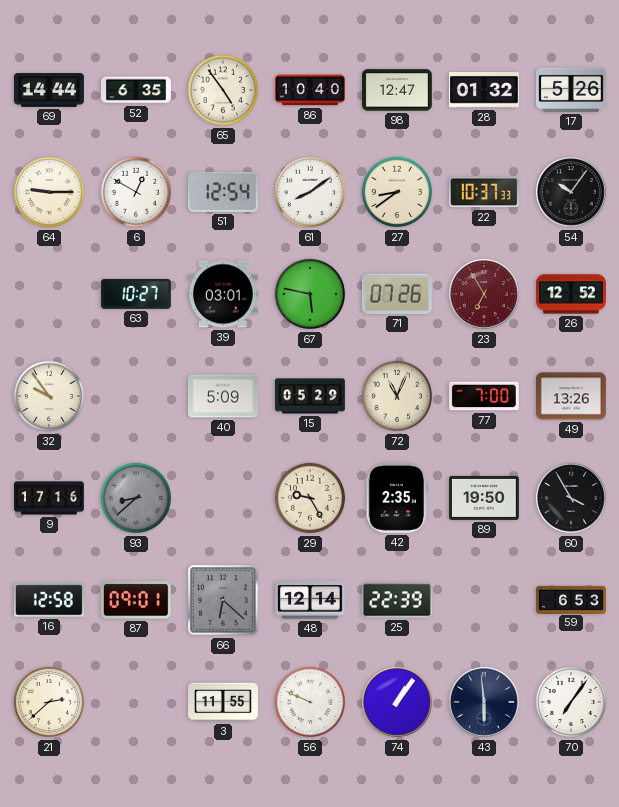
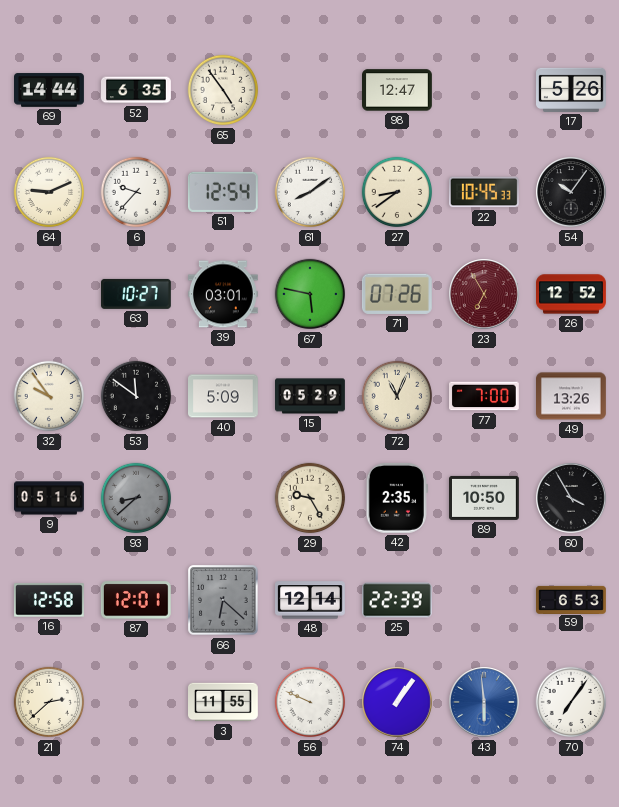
86: 10:40 -> none
28: 01:32 -> none
64: 9:15 -> 9:11
6: 12:50 -> 9:37
22: 10:37 -> 10:45
53: none -> 11:51
9: 17:16 -> 05:16
89: 19:50 -> 10:50
87: 09:01 -> 12:01
43 dial: navy -> blue
